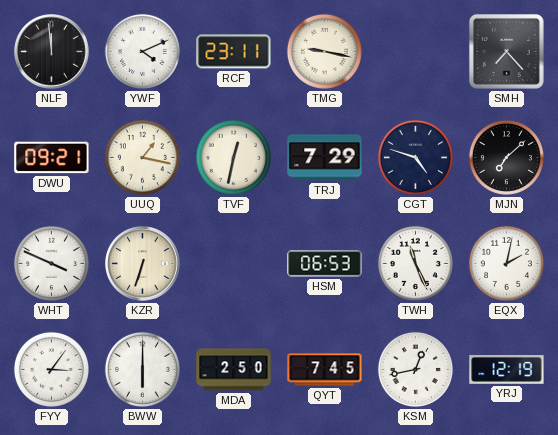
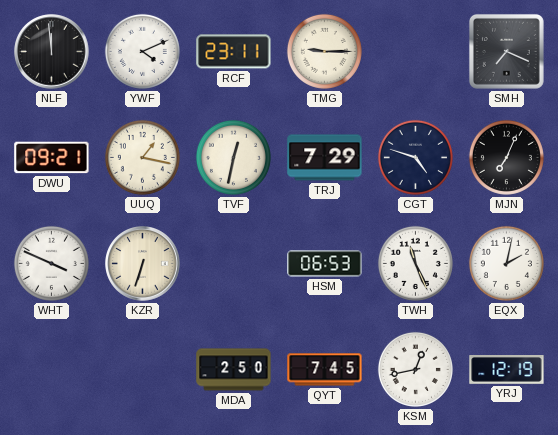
TMG: 9:17 -> 9:15
SMH: 7:23 -> 7:19
MJN: 7:08 -> 7:04
FYY: 3:06 -> none
BWW: 6:00 -> none
